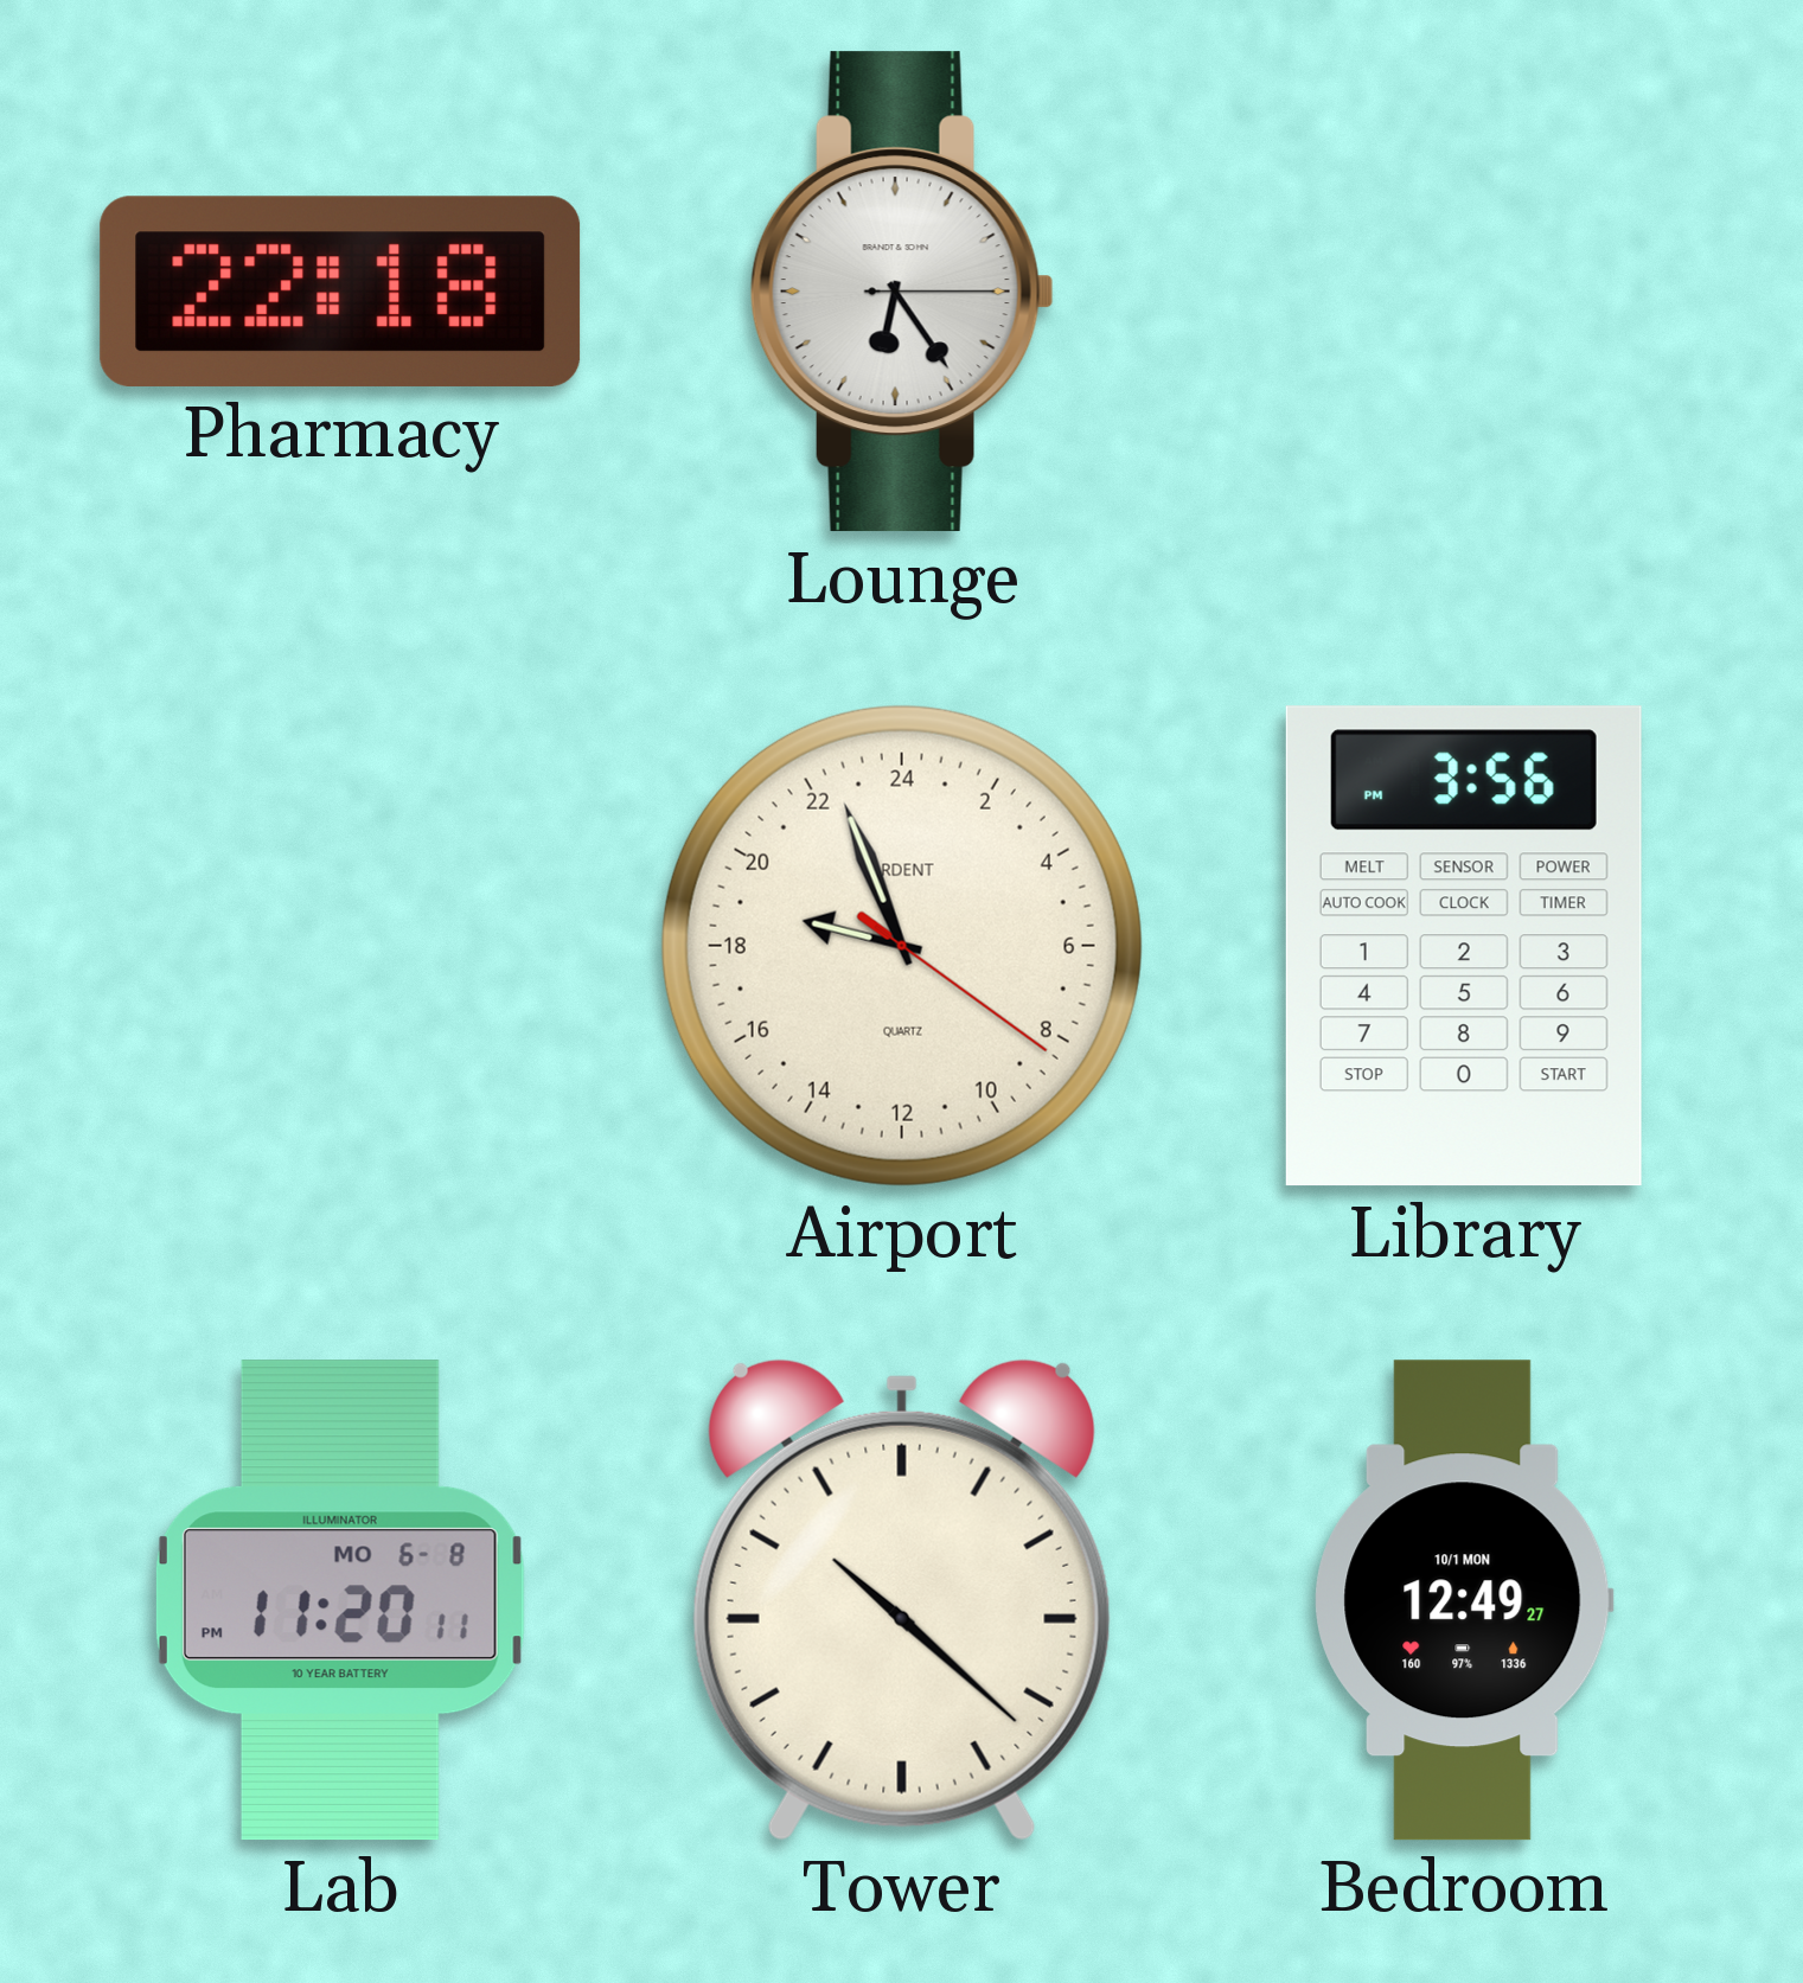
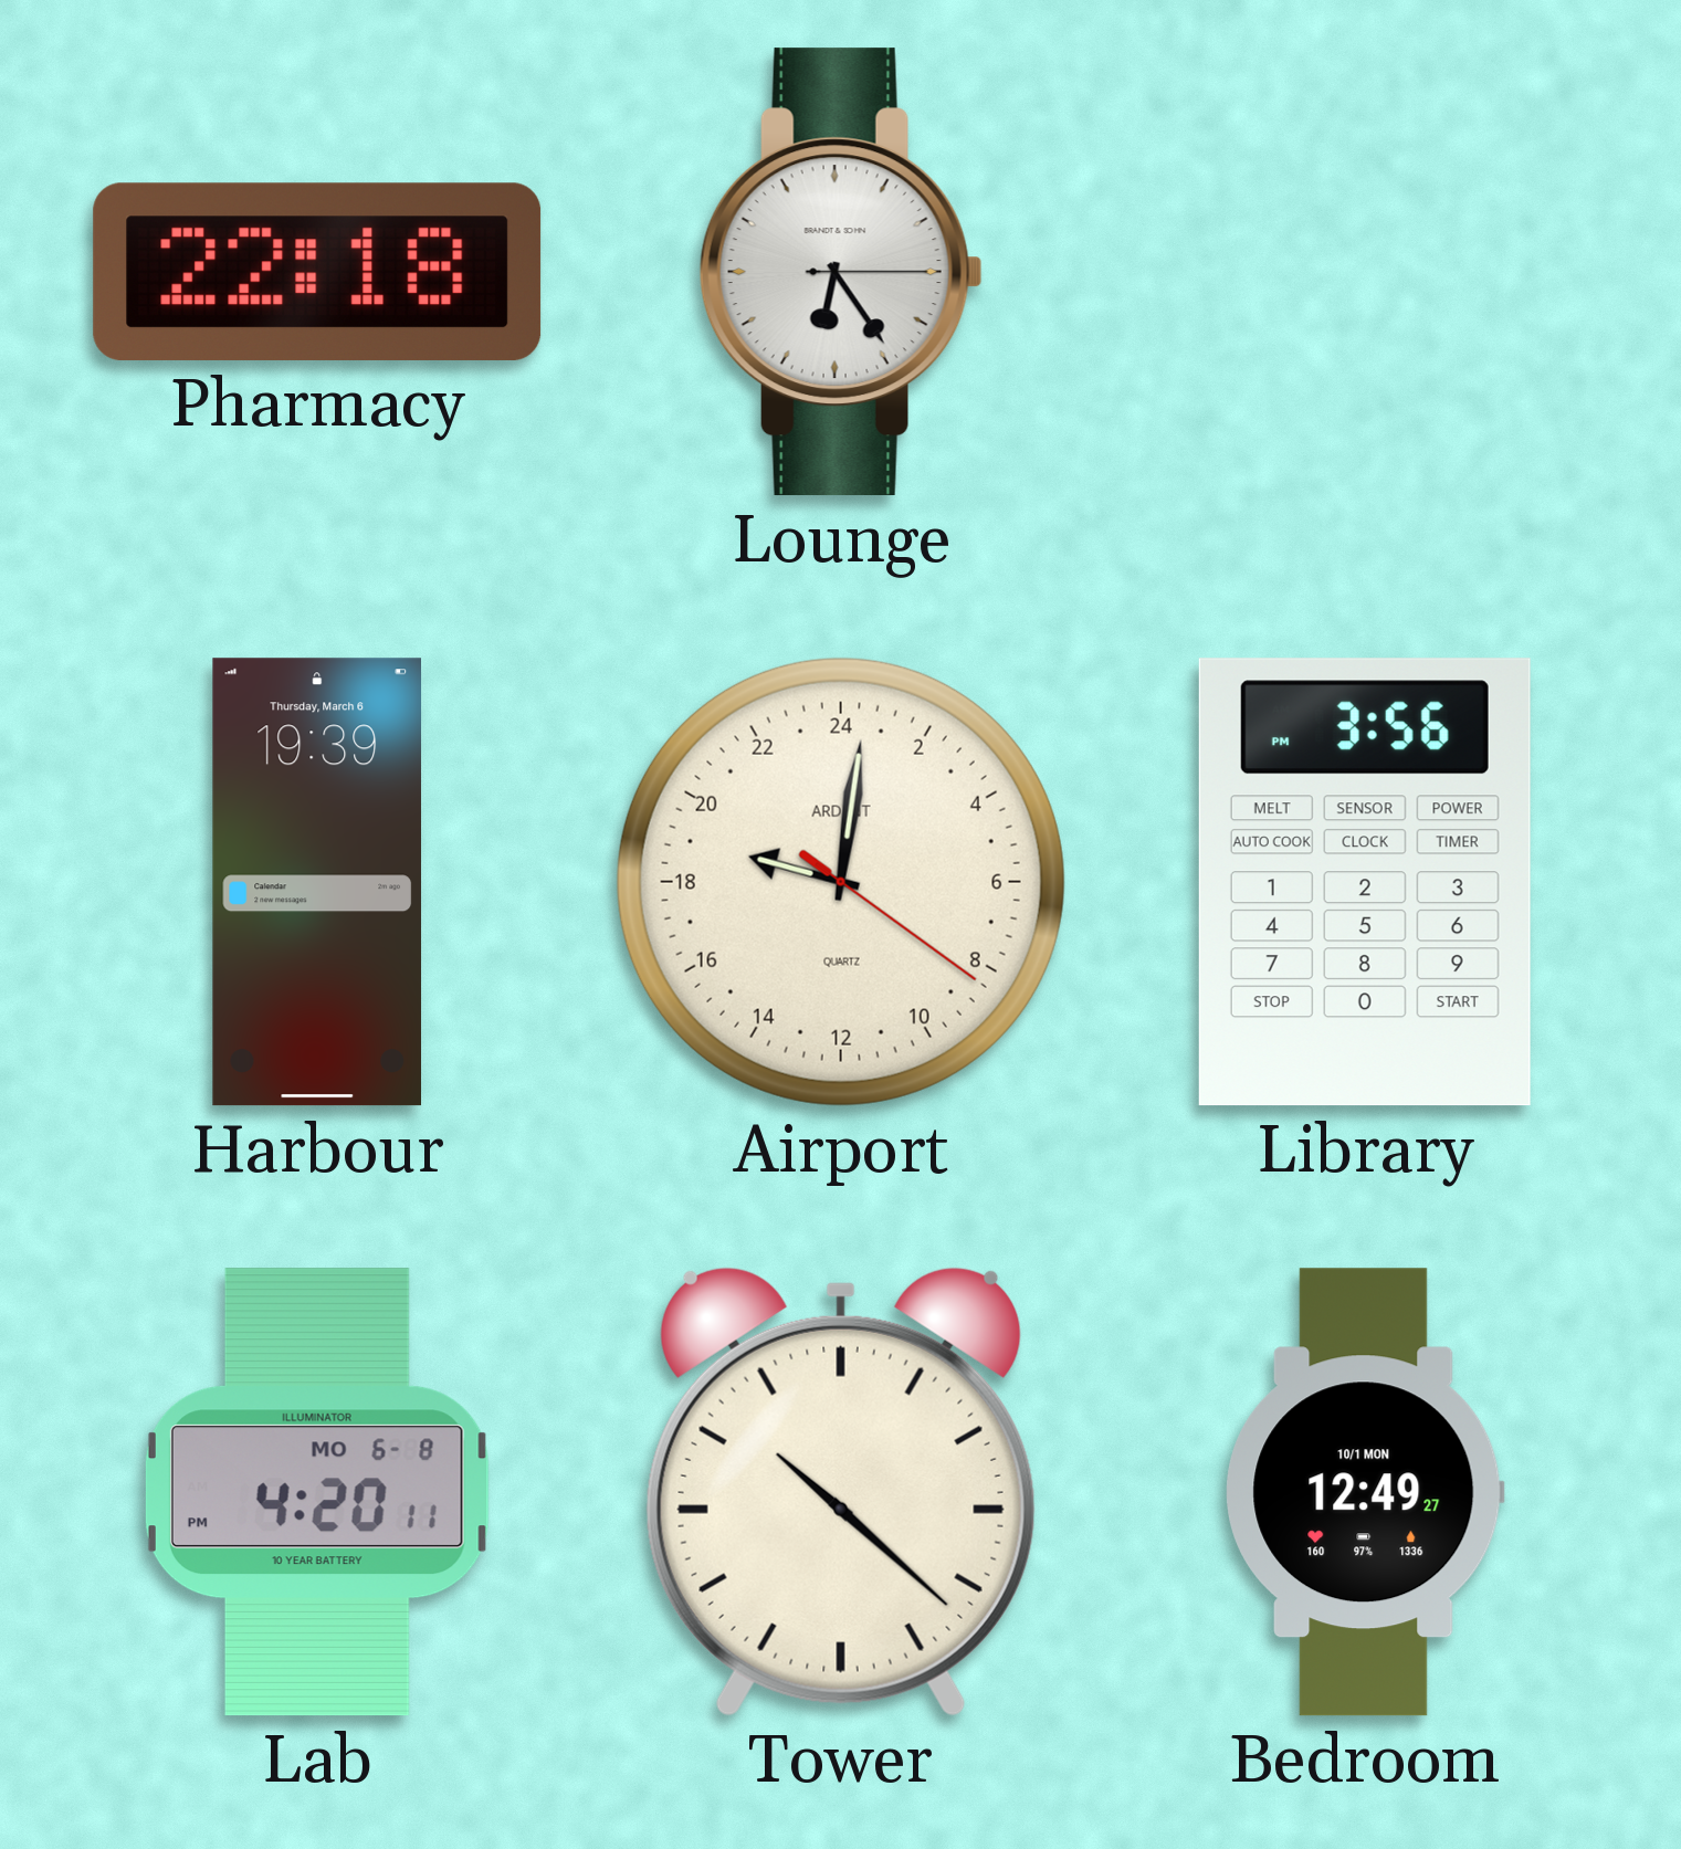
Harbour: none -> 19:39
Airport: 18:56 -> 19:01
Lab: 11:20 -> 4:20
